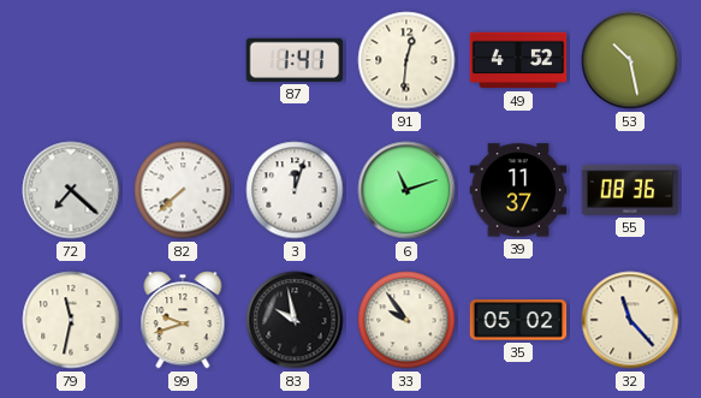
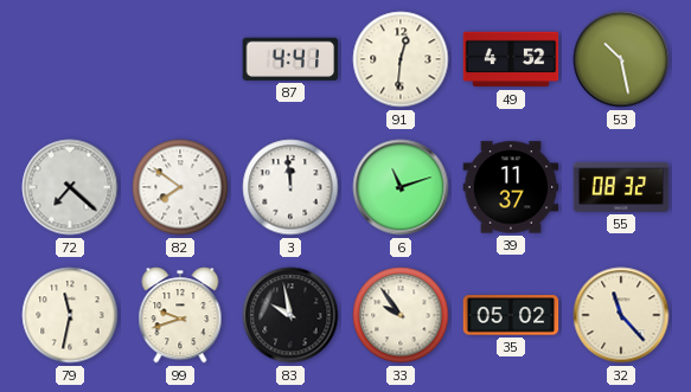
87: 1:41 -> 4:41
82: 7:38 -> 7:51
3: 12:03 -> 11:59
55: 08:36 -> 08:32
